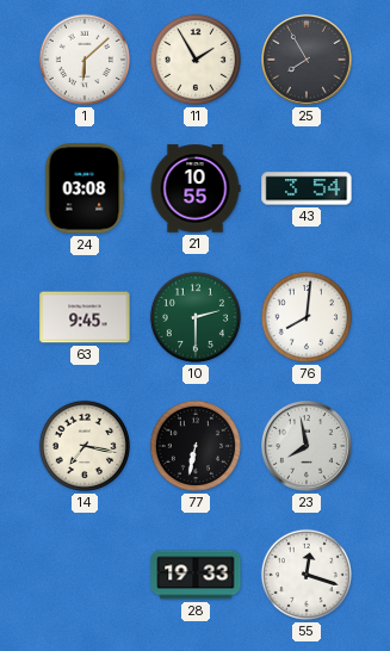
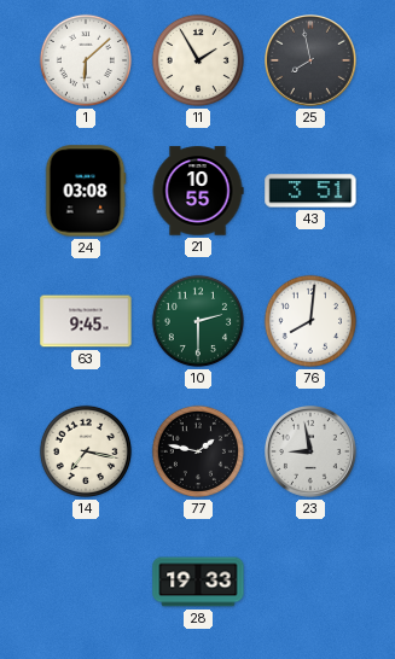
25: 7:55 -> 7:58
43: 3:54 -> 3:51
77: 6:32 -> 1:47
23: 7:58 -> 8:58
55: 12:18 -> none
